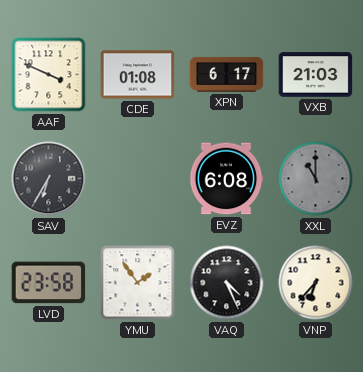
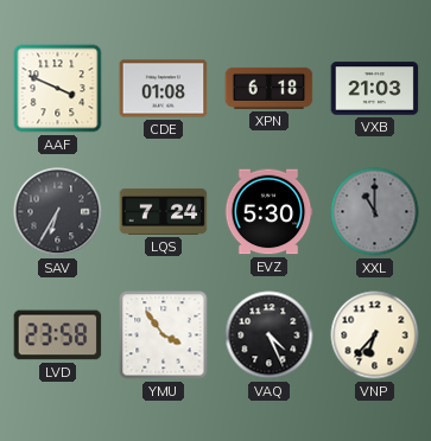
XPN: 6:17 -> 6:18
LQS: none -> 7:24
EVZ: 6:08 -> 5:30
YMU: 1:54 -> 3:54
